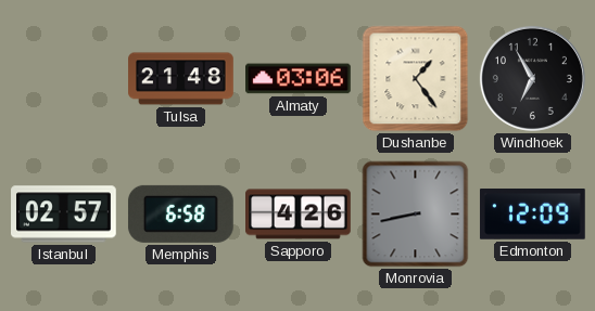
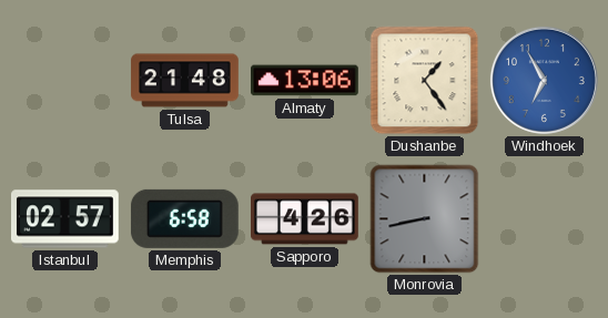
Almaty: 03:06 -> 13:06
Windhoek dial: black -> blue
Edmonton: 12:09 -> none
